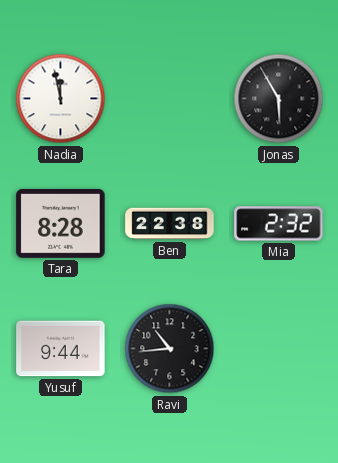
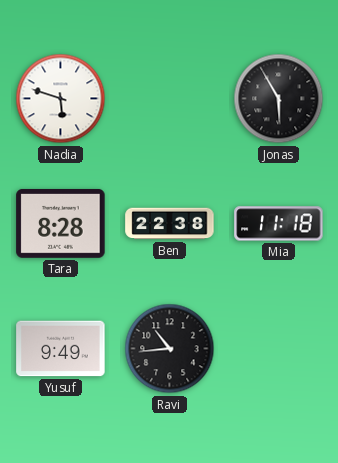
Nadia: 11:58 -> 5:48
Mia: 2:32 -> 11:18
Yusuf: 9:44 -> 9:49
